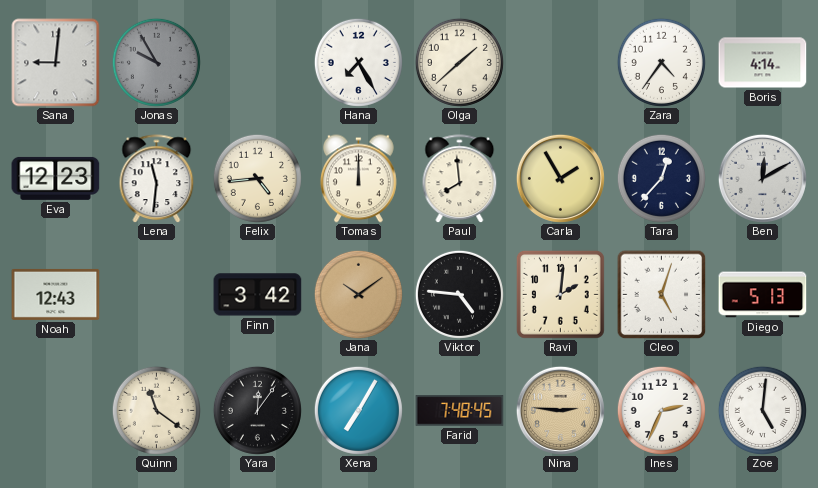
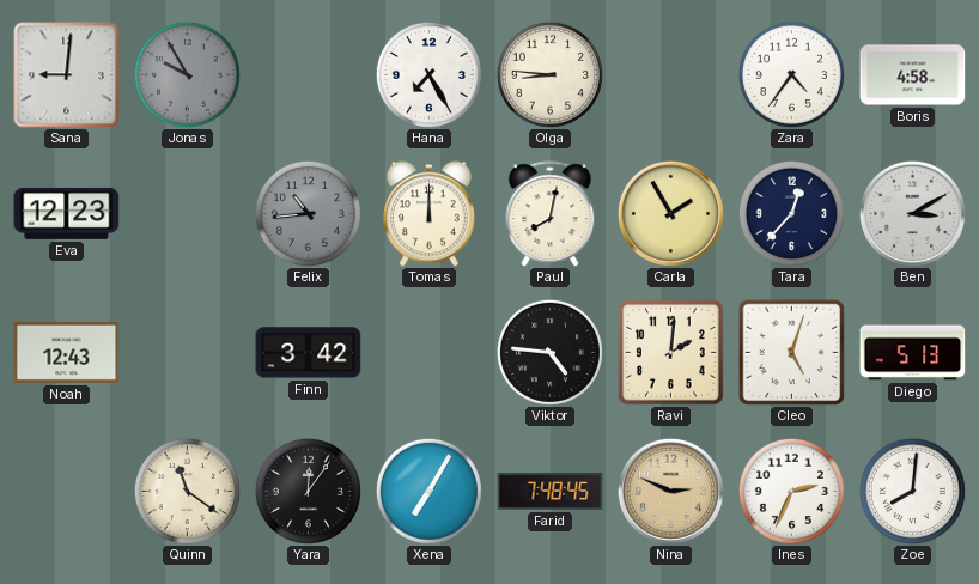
Olga: 1:38 -> 8:46
Boris: 4:14 -> 4:58
Lena: 11:31 -> none
Felix: 4:44 -> 10:44
Felix dial: cream -> grey
Paul: 7:59 -> 8:02
Ben: 12:10 -> 3:10
Jana: 10:09 -> none
Nina: 2:46 -> 2:49
Zoe: 5:01 -> 8:01
